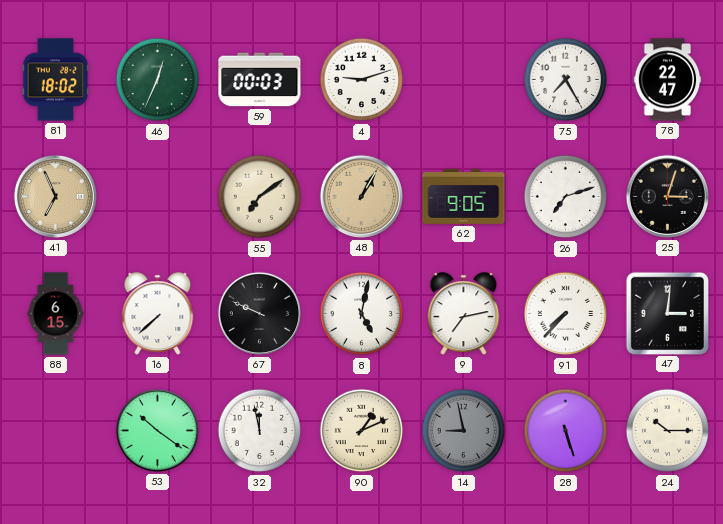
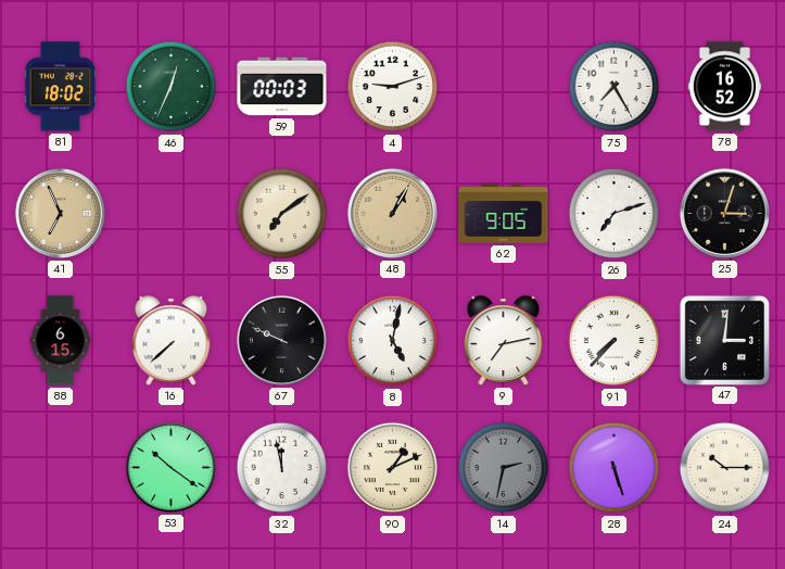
78: 22:47 -> 16:52
14: 8:58 -> 2:32
